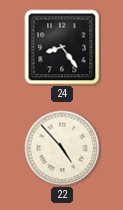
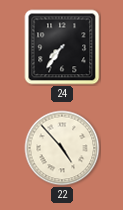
24: 8:24 -> 7:36
